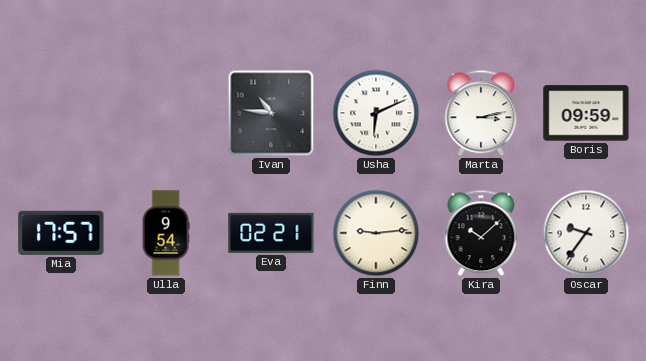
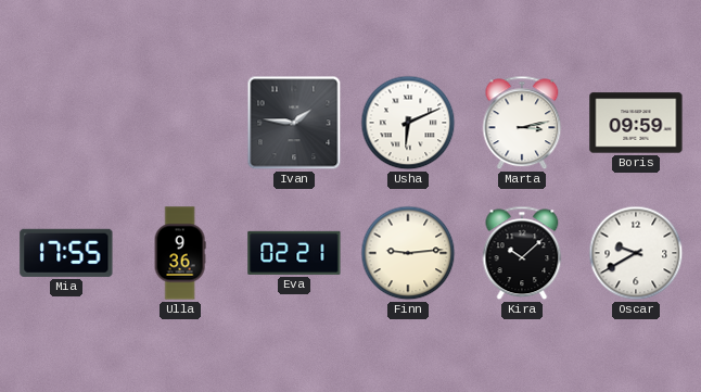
Ivan: 10:46 -> 1:46
Mia: 17:57 -> 17:55
Ulla: 9:54 -> 9:36
Oscar: 9:36 -> 9:40
